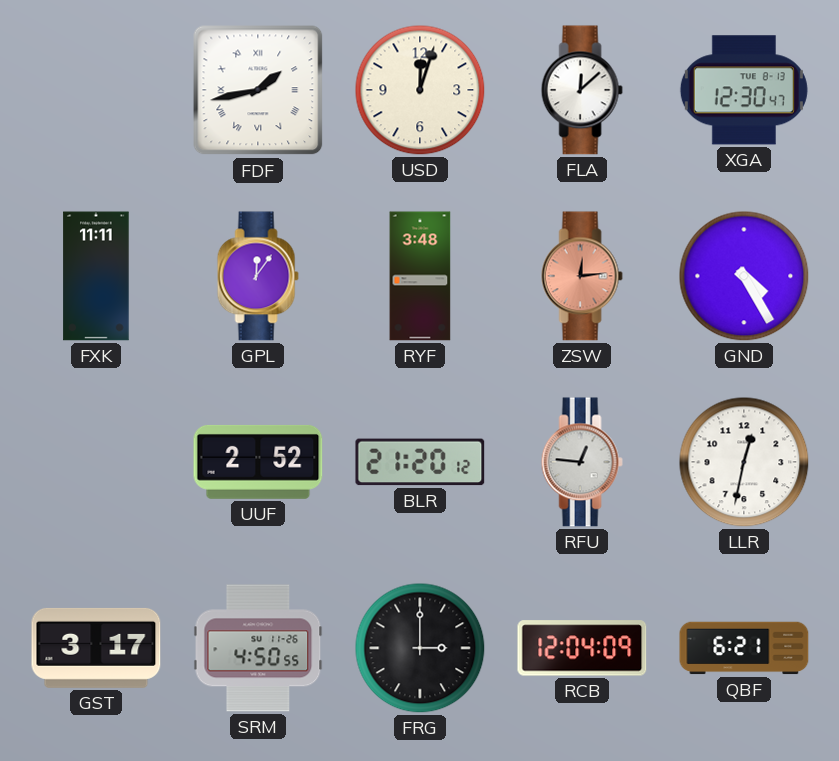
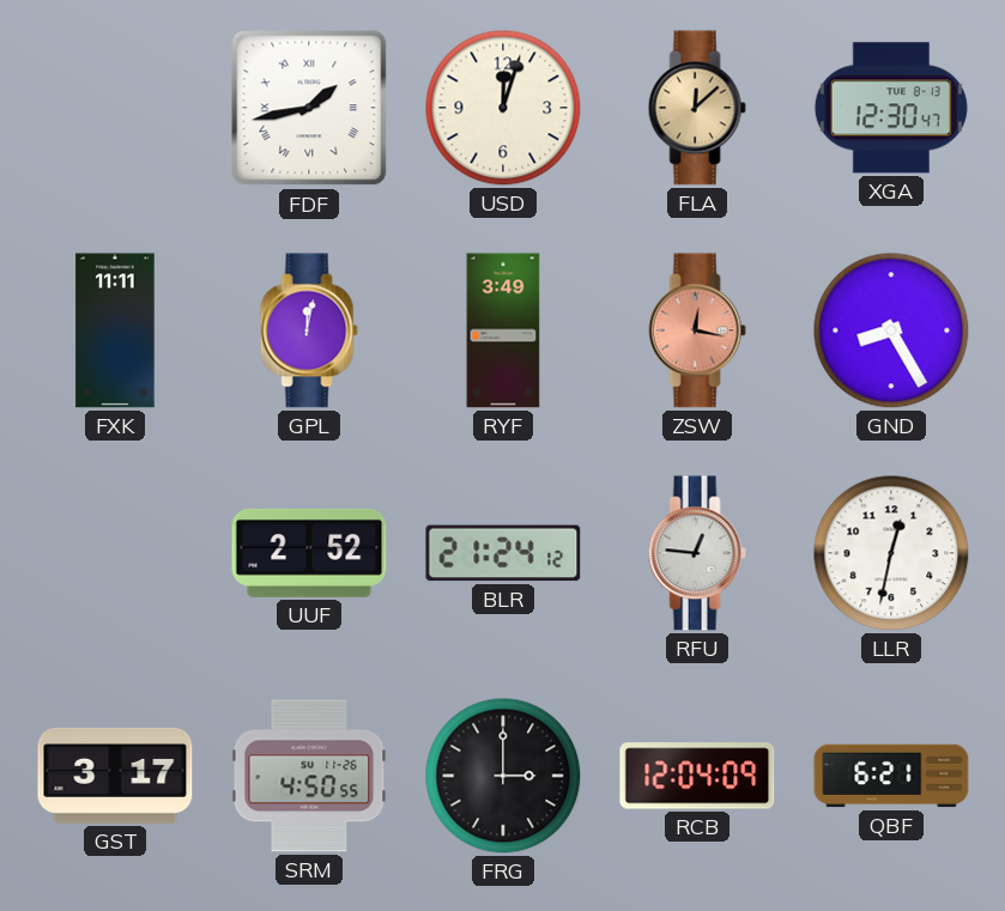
FLA dial: white -> champagne
GPL: 12:06 -> 12:02
RYF: 3:48 -> 3:49
ZSW: 12:14 -> 12:17
GND: 4:25 -> 8:25
BLR: 21:20 -> 21:24
